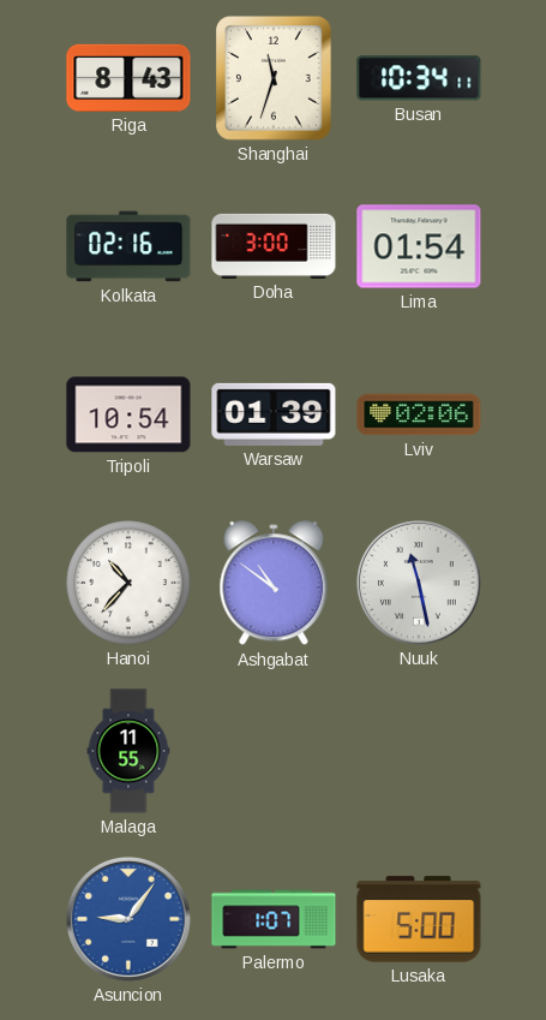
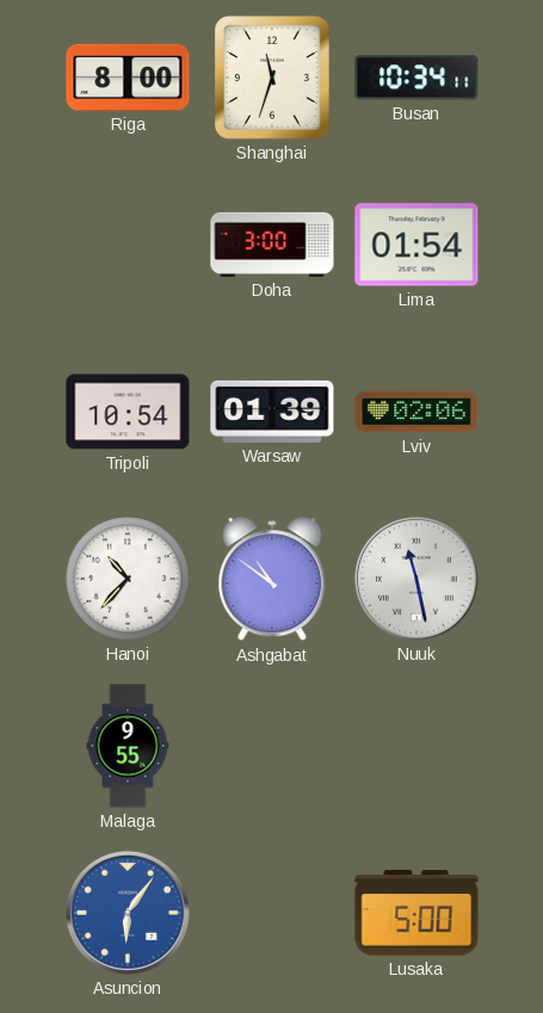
Riga: 8:43 -> 8:00
Kolkata: 02:16 -> none
Malaga: 11:55 -> 9:55
Asuncion: 9:06 -> 6:06
Palermo: 1:07 -> none
